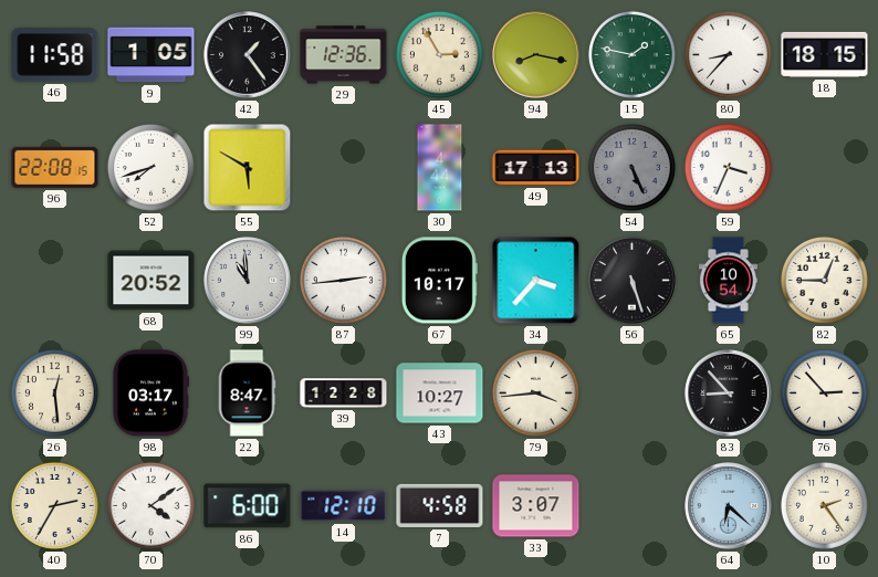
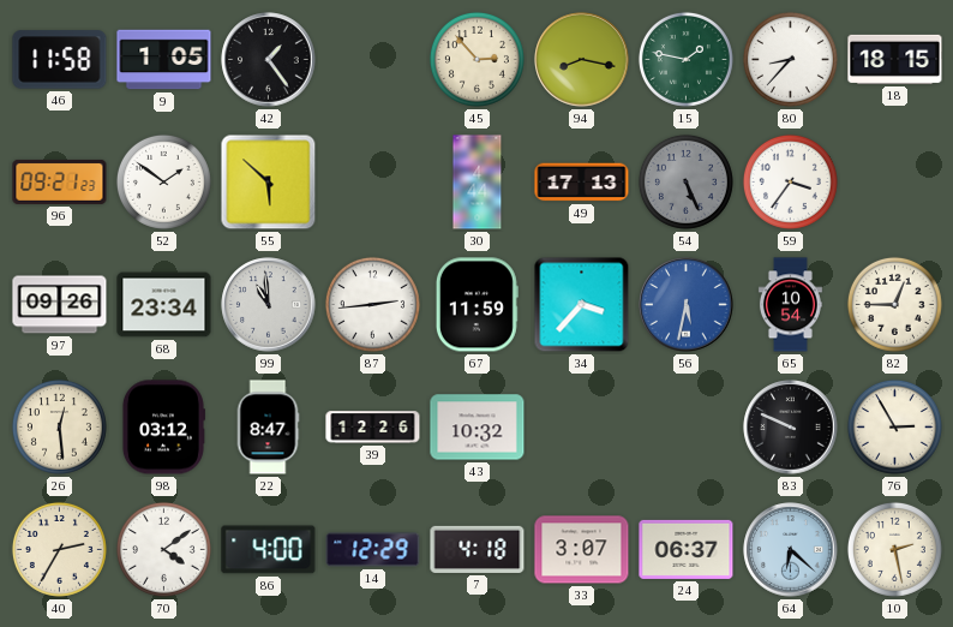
29: 12:36 -> none
45: 2:55 -> 2:53
96: 22:08 -> 09:21
52: 7:42 -> 1:51
55: 5:50 -> 5:52
59: 3:34 -> 3:36
97: none -> 09:26
68: 20:52 -> 23:34
67: 10:17 -> 11:59
56: 5:27 -> 5:32
56 dial: black -> blue
98: 03:17 -> 03:12
39: 12:28 -> 12:26
43: 10:27 -> 10:32
79: 3:44 -> none
83: 8:53 -> 9:49
76: 2:53 -> 2:55
86: 6:00 -> 4:00
14: 12:10 -> 12:29
7: 4:58 -> 4:18
24: none -> 06:37
10: 2:24 -> 2:28
